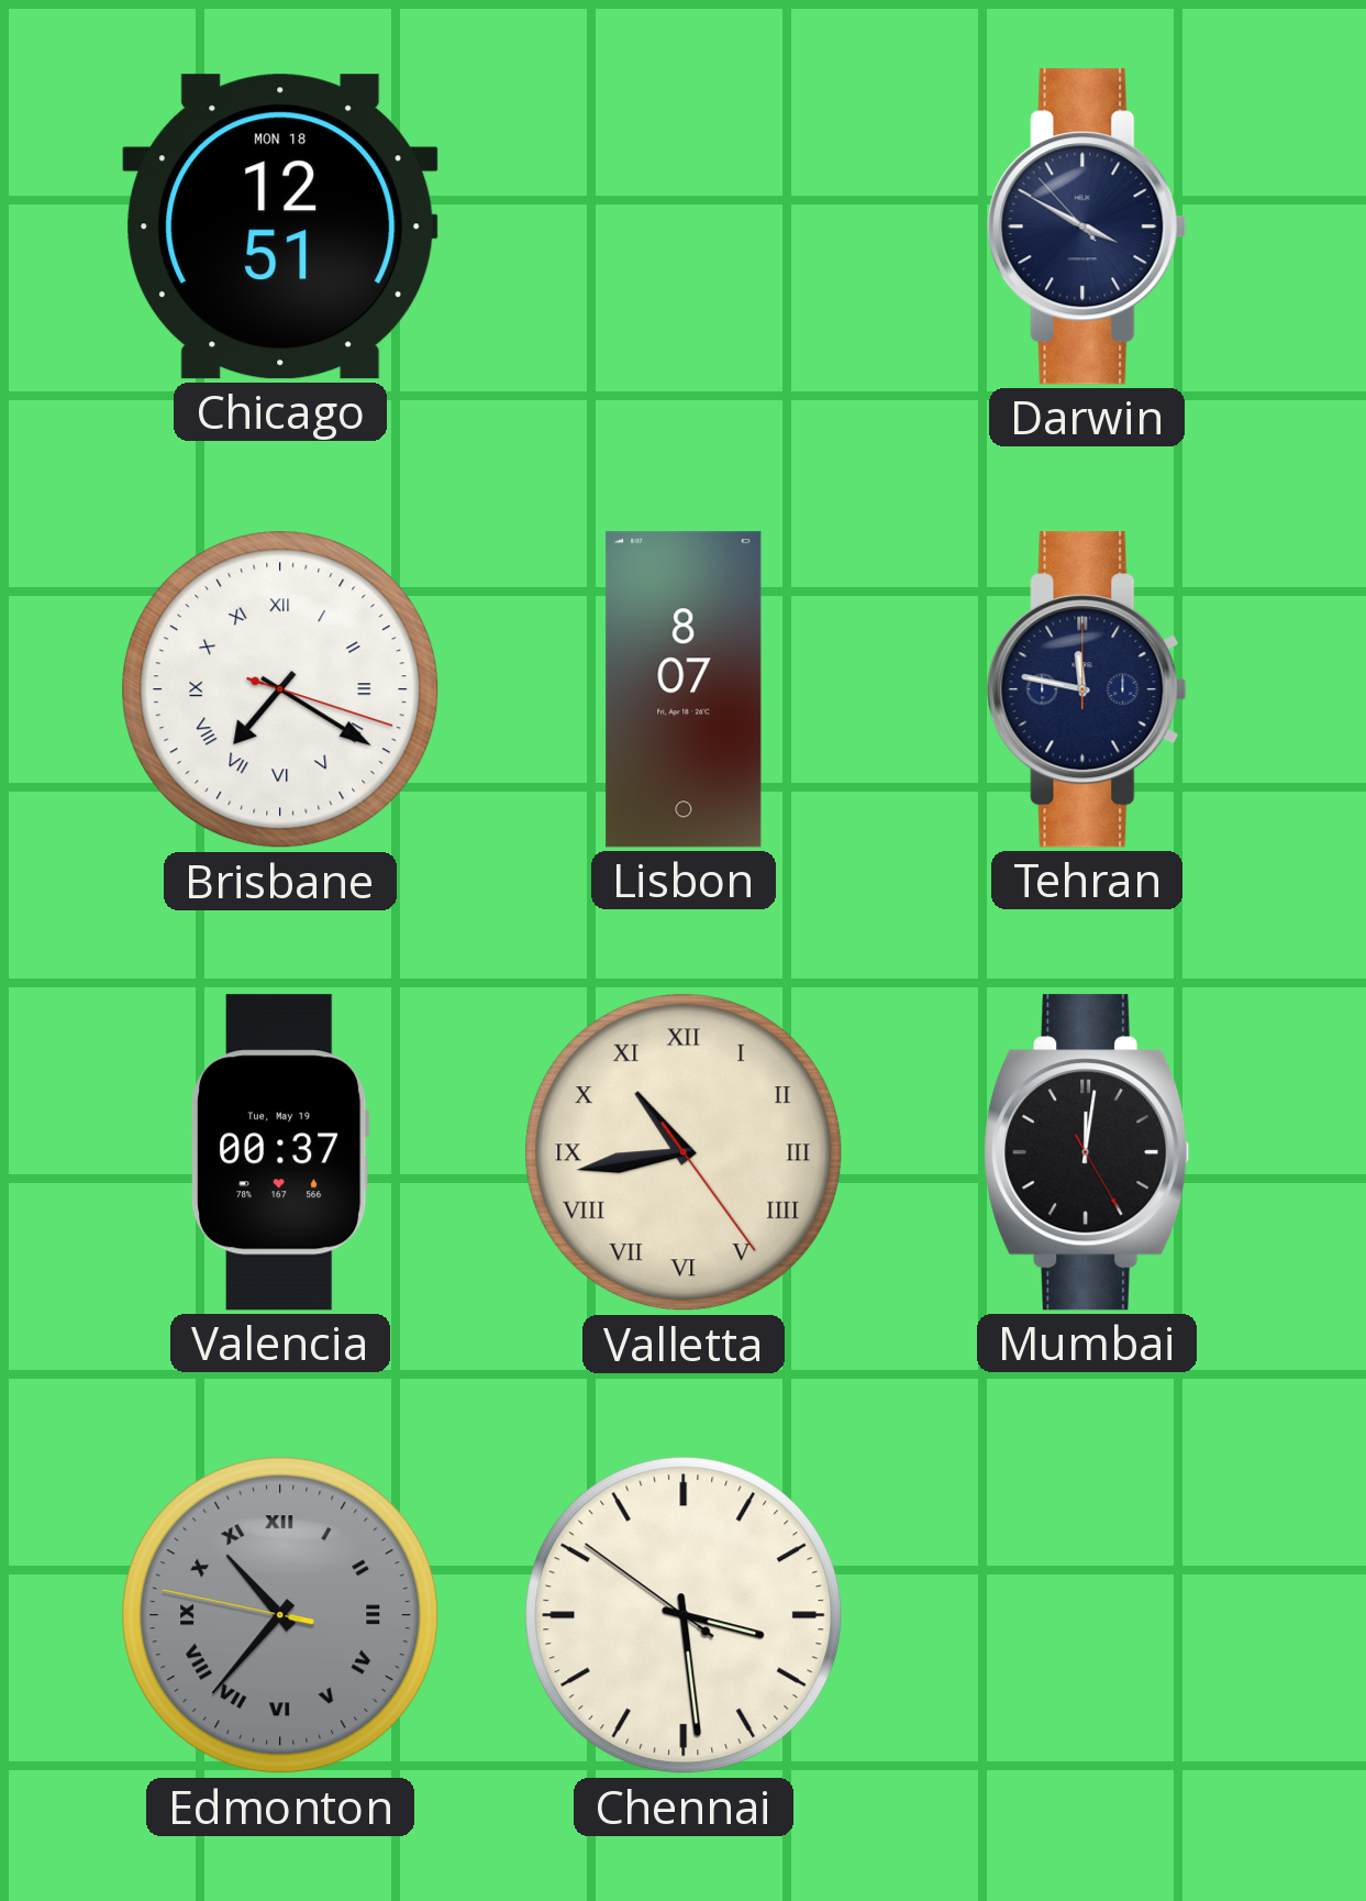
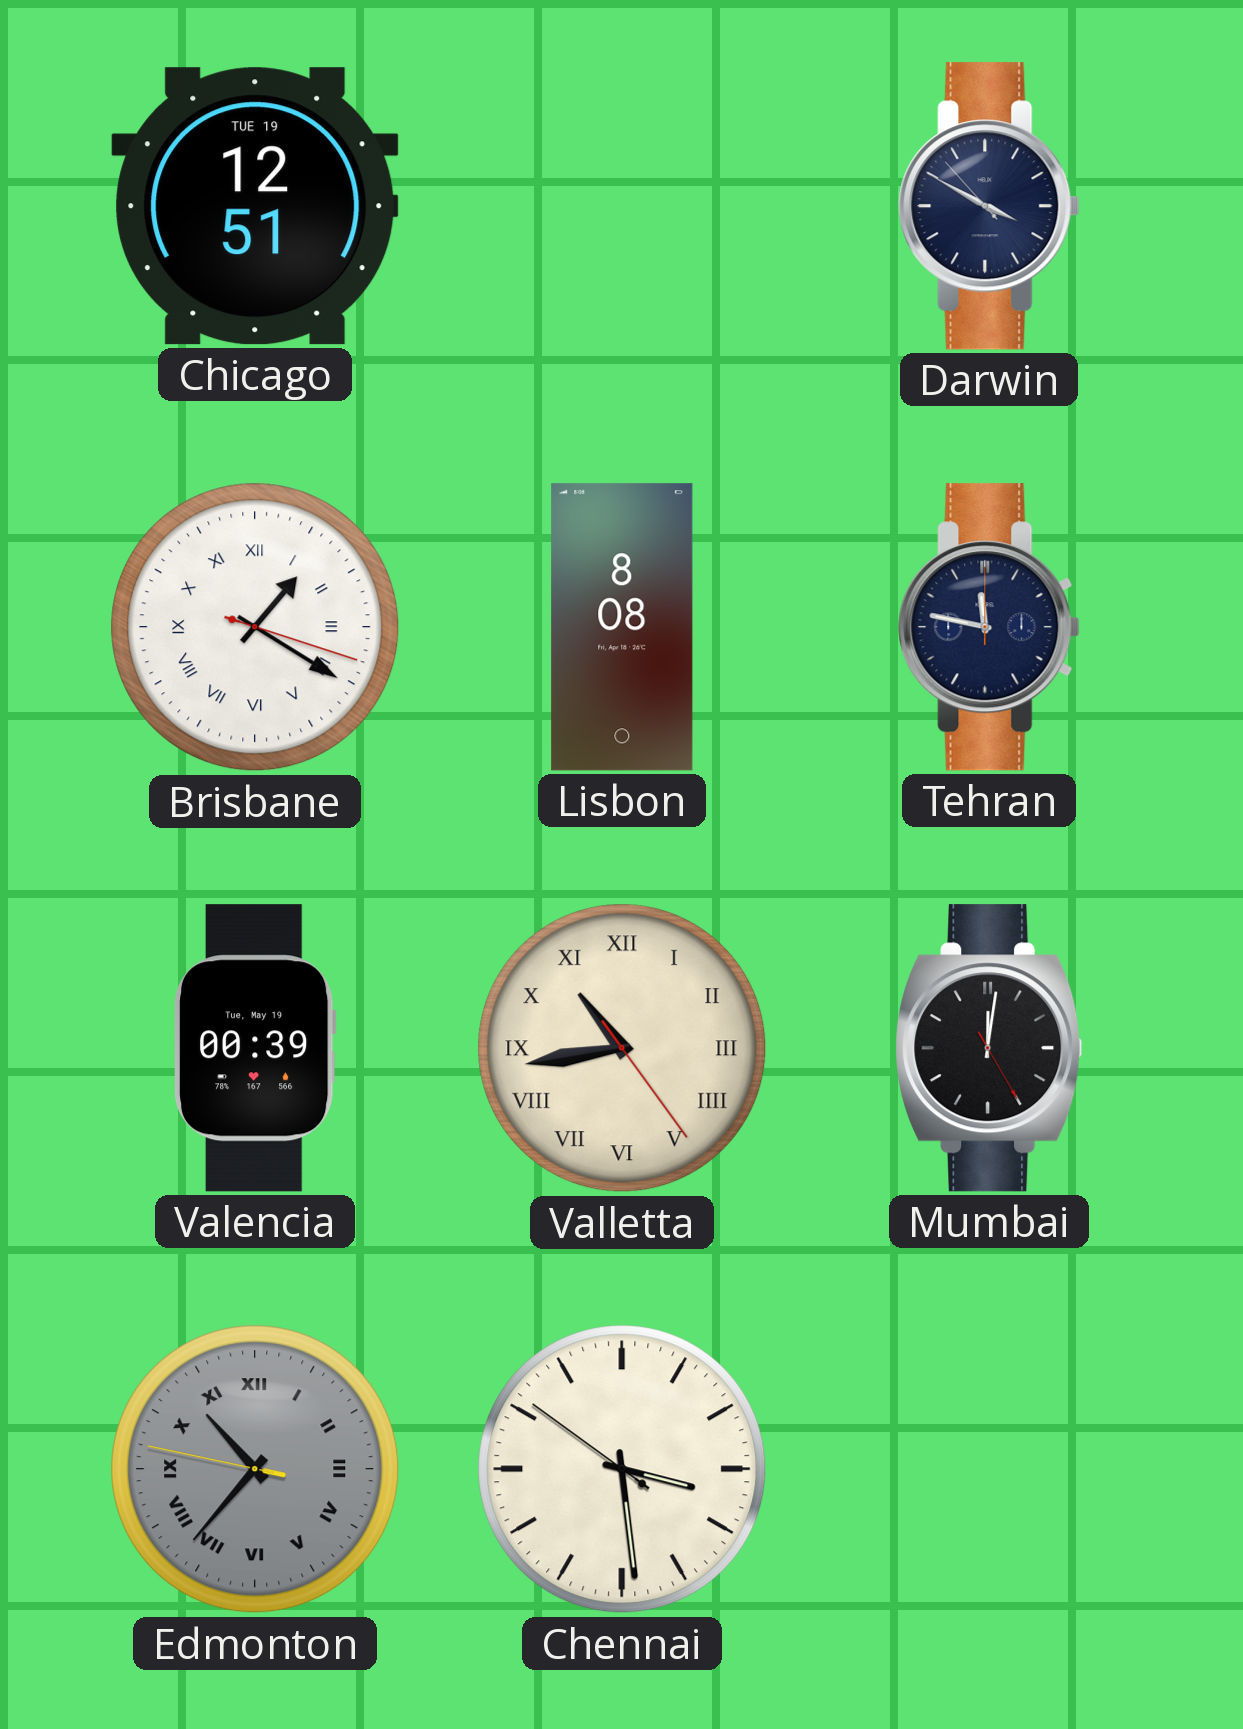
Chicago date: MON 18 -> TUE 19
Brisbane: 7:20 -> 1:20
Lisbon: 8:07 -> 8:08
Valencia: 00:37 -> 00:39
